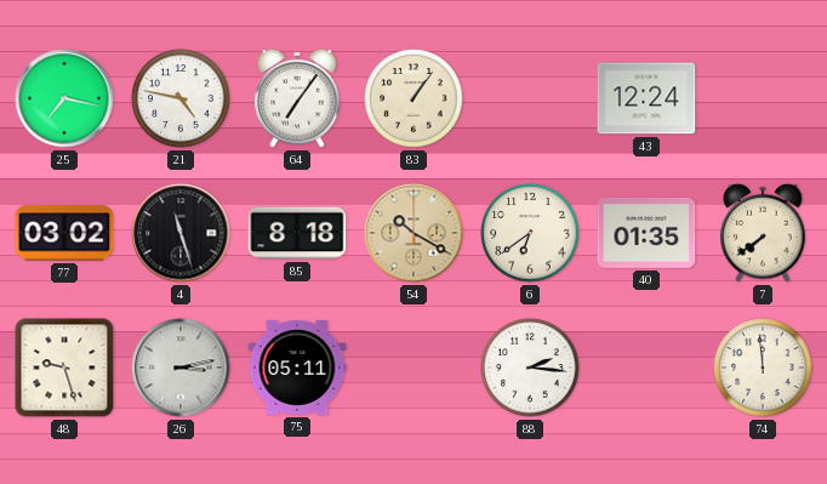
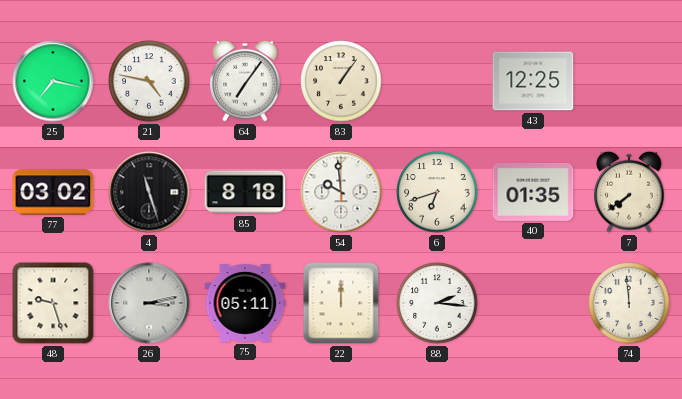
43: 12:24 -> 12:25
54: 10:20 -> 9:59
54 dial: champagne -> white
6: 6:39 -> 6:42
22: none -> 12:00
